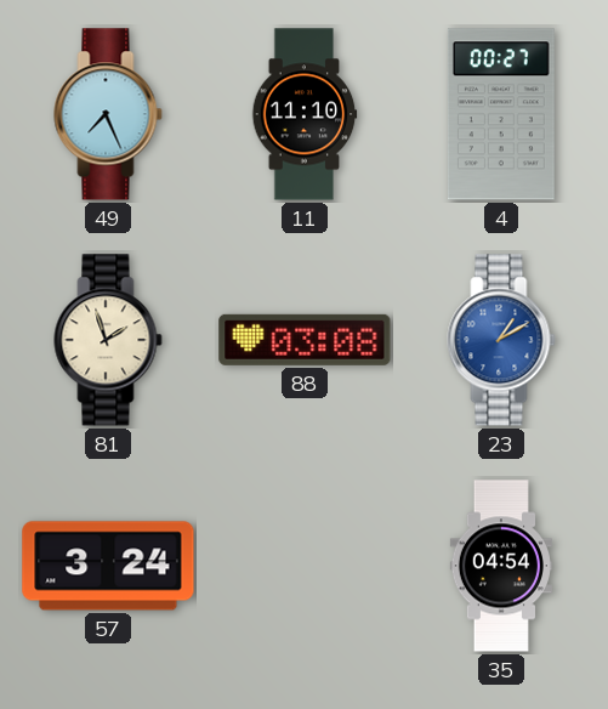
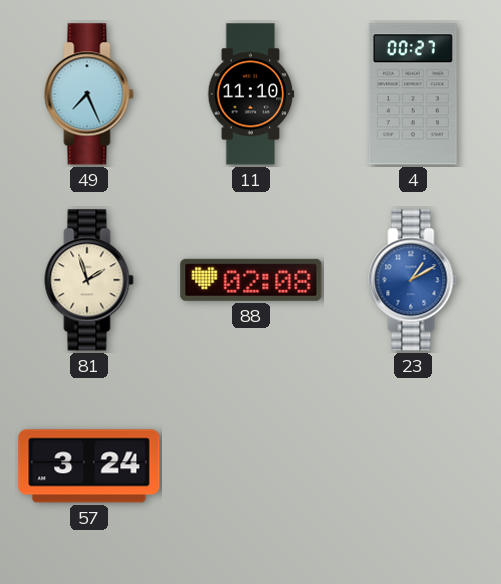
88: 03:08 -> 02:08
35: 04:54 -> none
